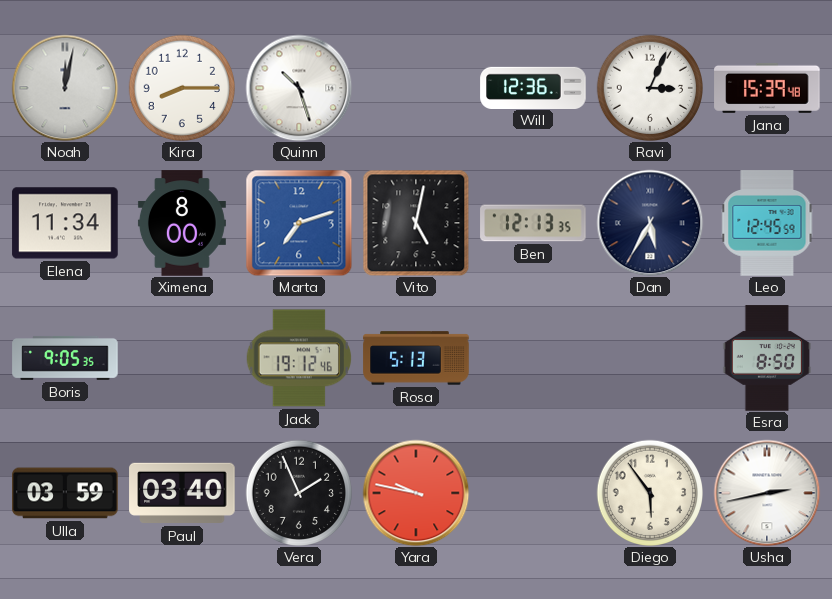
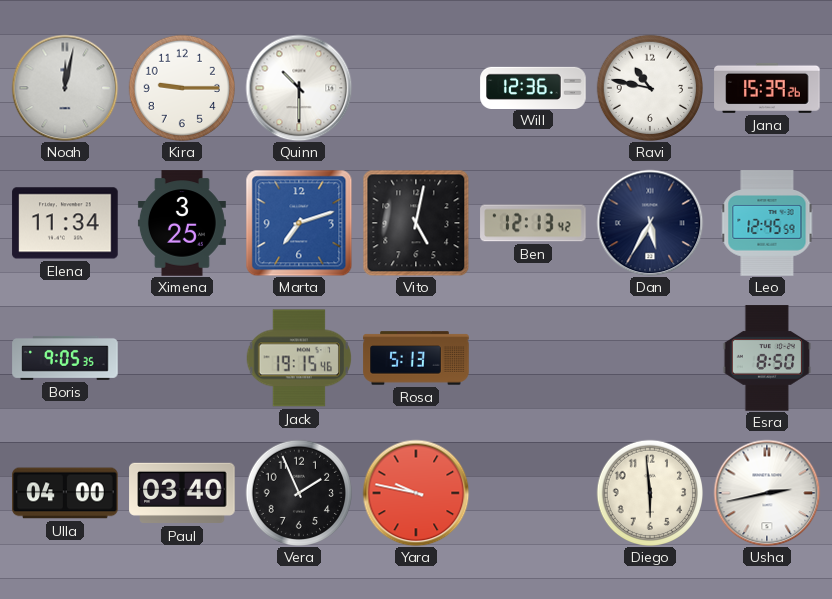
Kira: 8:15 -> 9:15
Quinn: 10:27 -> 10:30
Ravi: 3:04 -> 10:47
Jana: 15:39:48 -> 15:39:26
Ximena: 8:00 -> 3:25
Ben: 12:13:35 -> 12:13:42
Jack: 19:12 -> 19:15
Ulla: 03:59 -> 04:00
Diego: 5:54 -> 5:59
